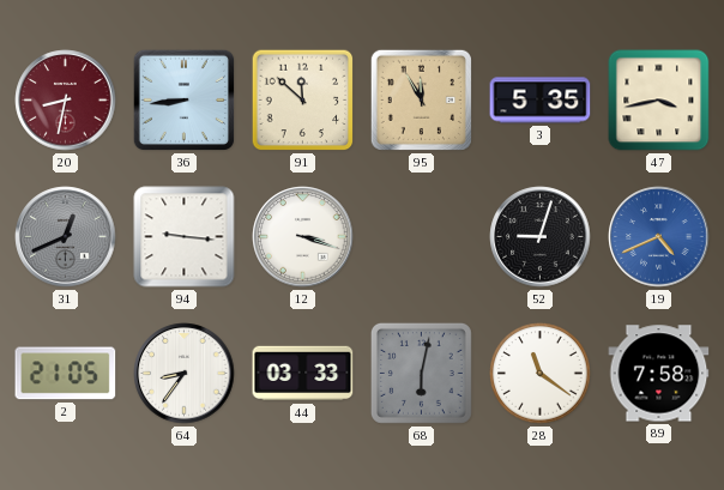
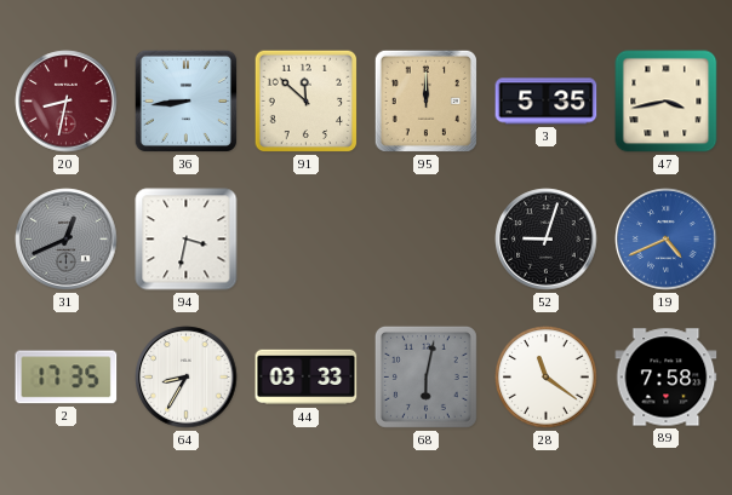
95: 11:55 -> 12:00
94: 9:16 -> 3:32
12: 3:18 -> none
2: 21:05 -> 17:35
64: 8:36 -> 8:35
